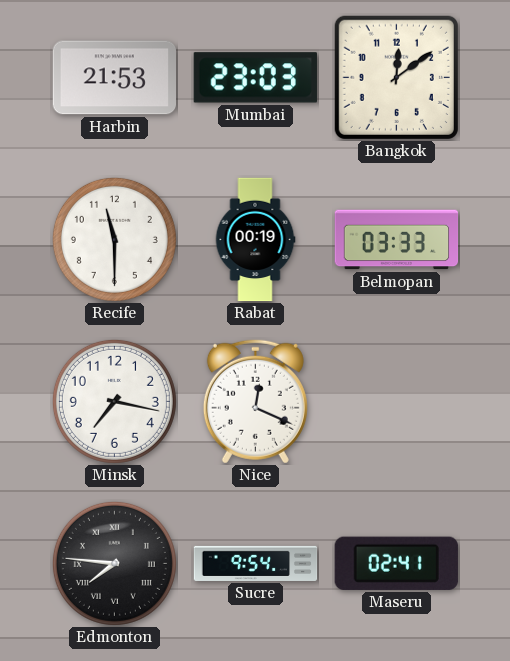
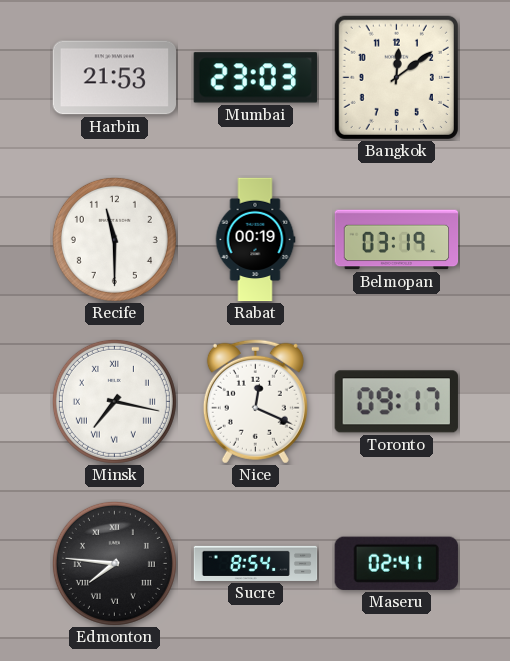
Belmopan: 03:33 -> 03:19
Minsk numerals: Arabic -> Roman
Toronto: none -> 09:17
Sucre: 9:54 -> 8:54
